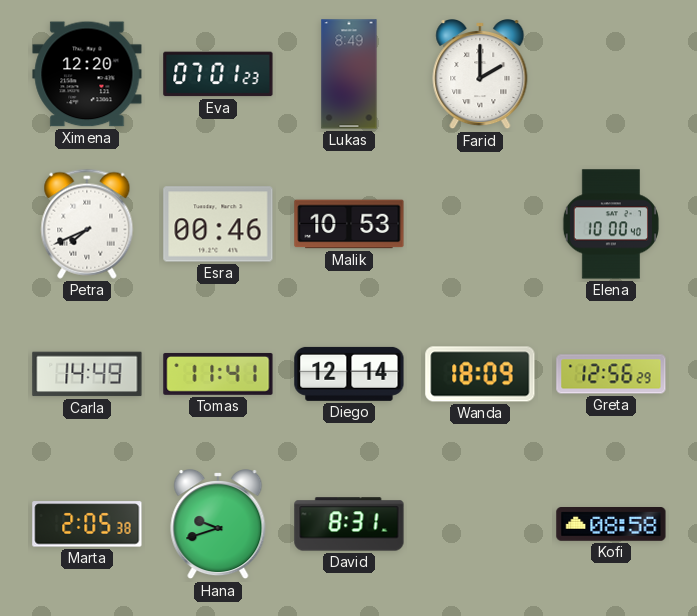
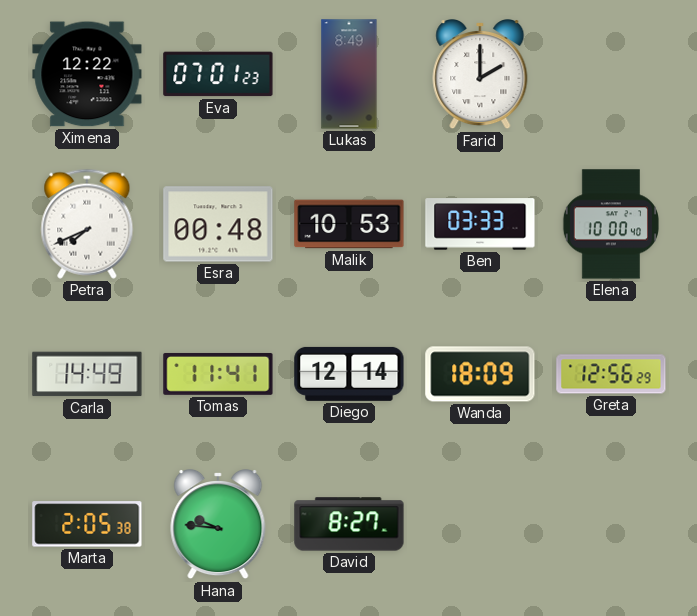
Ximena: 12:20 -> 12:22
Esra: 00:46 -> 00:48
Ben: none -> 03:33
Hana: 9:42 -> 9:46
David: 8:31 -> 8:27
Kofi: 08:58 -> none
